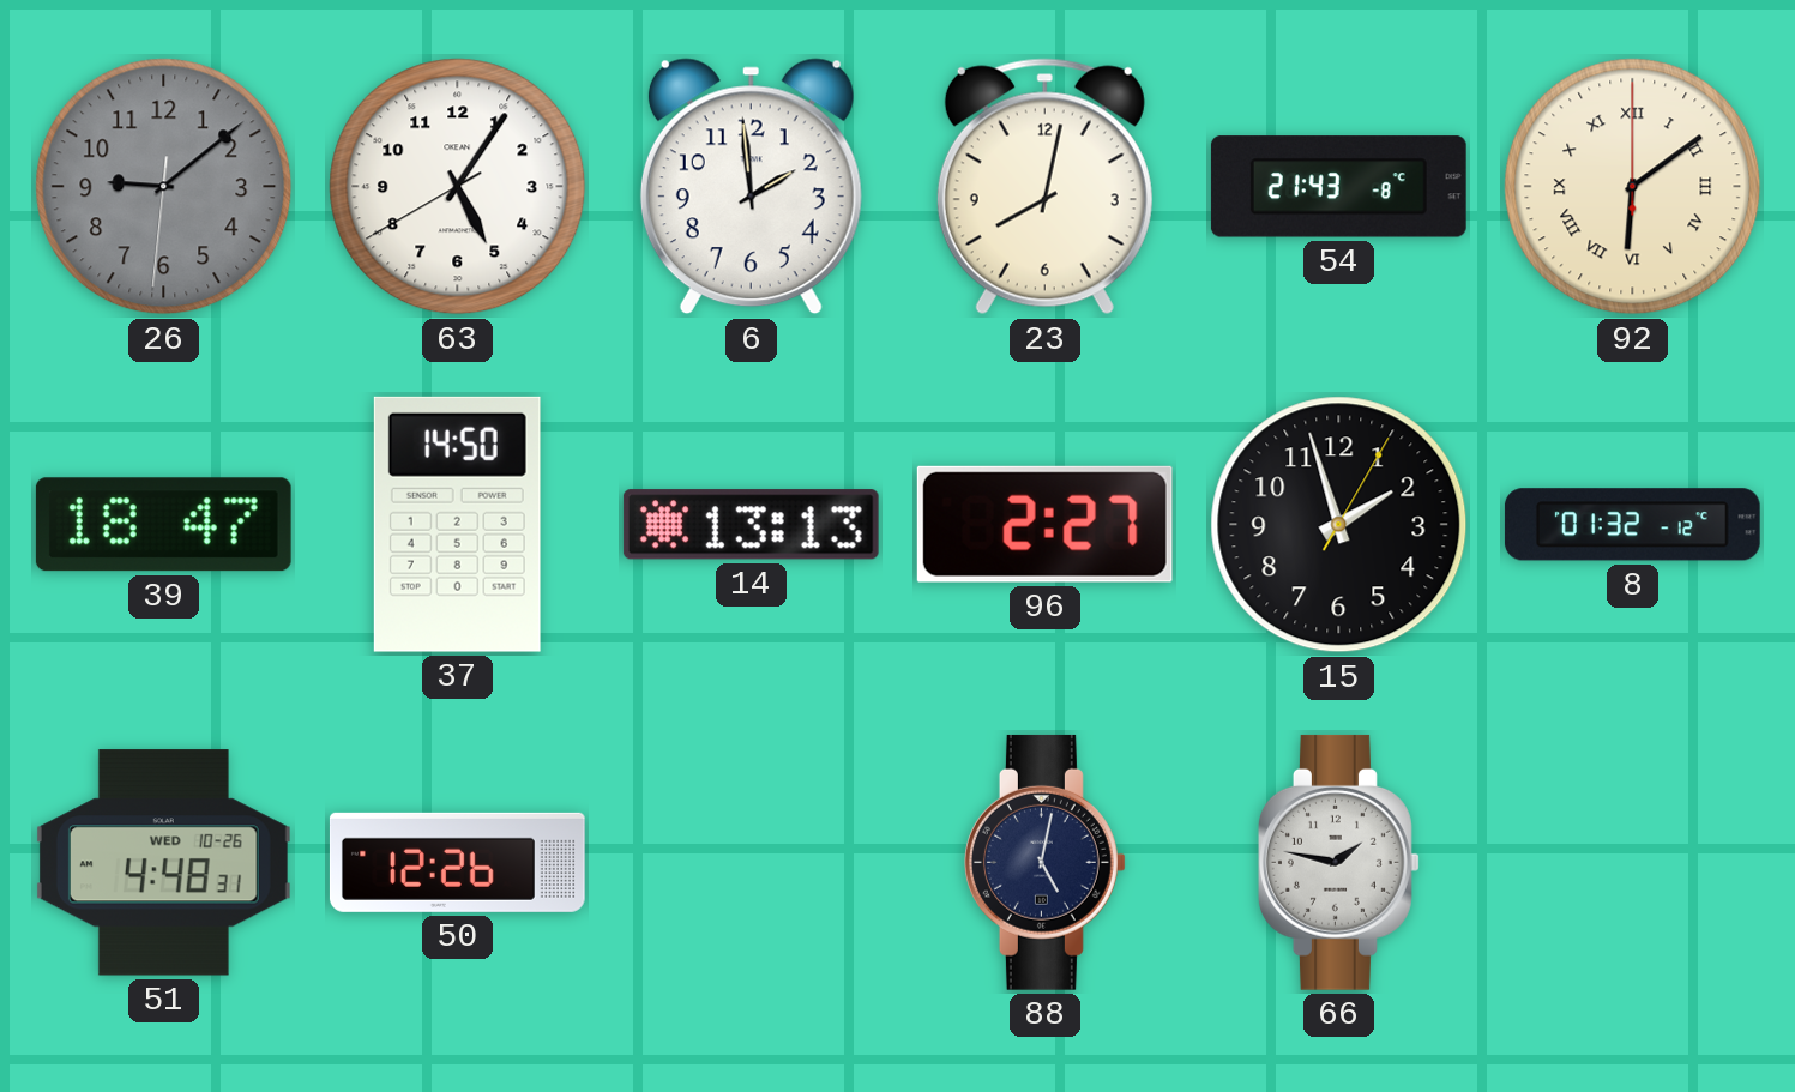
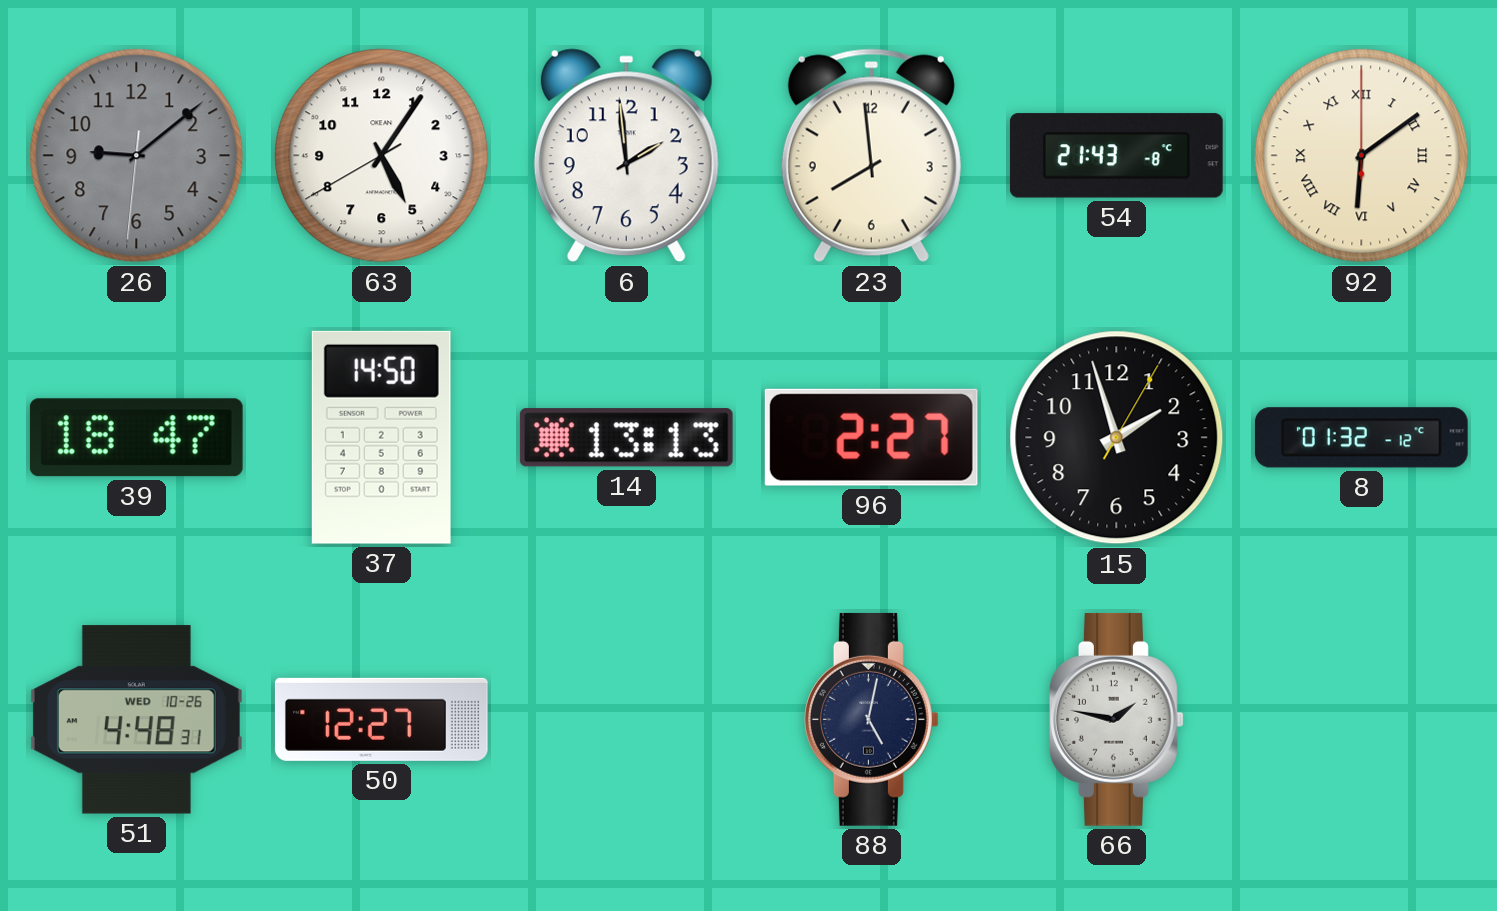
23: 8:02 -> 7:59
50: 12:26 -> 12:27
